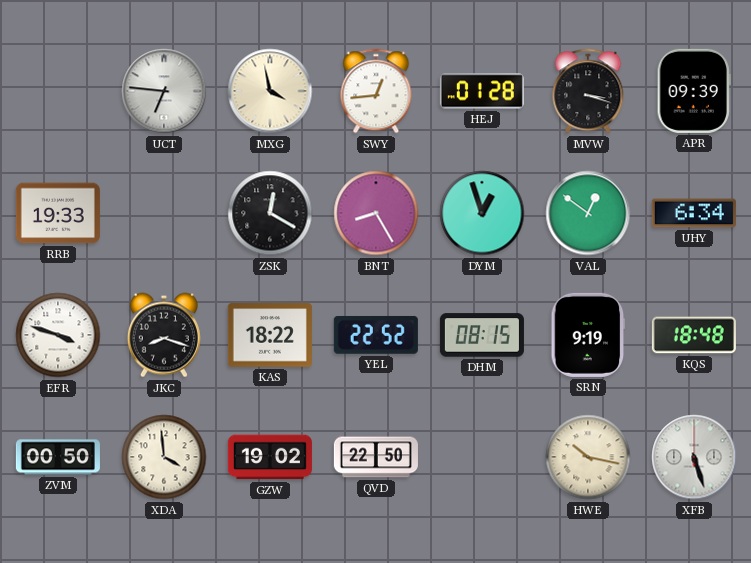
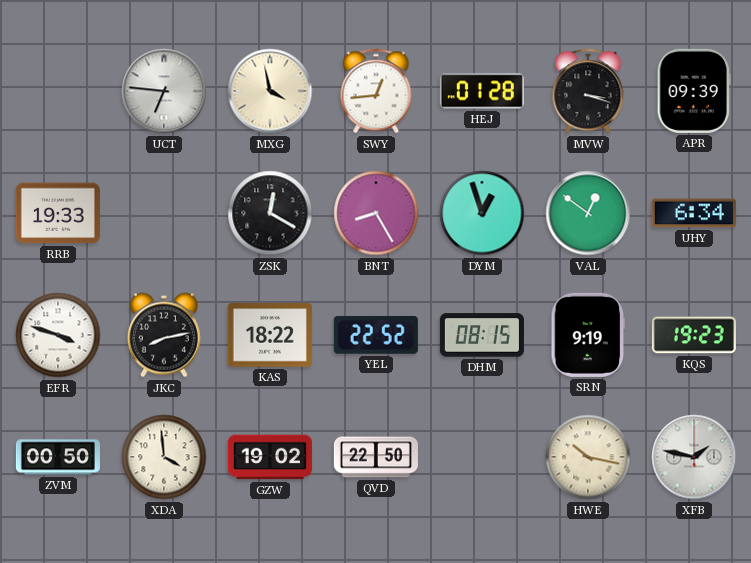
JKC: 8:18 -> 8:13
KQS: 18:48 -> 19:23
XFB: 5:27 -> 1:47
